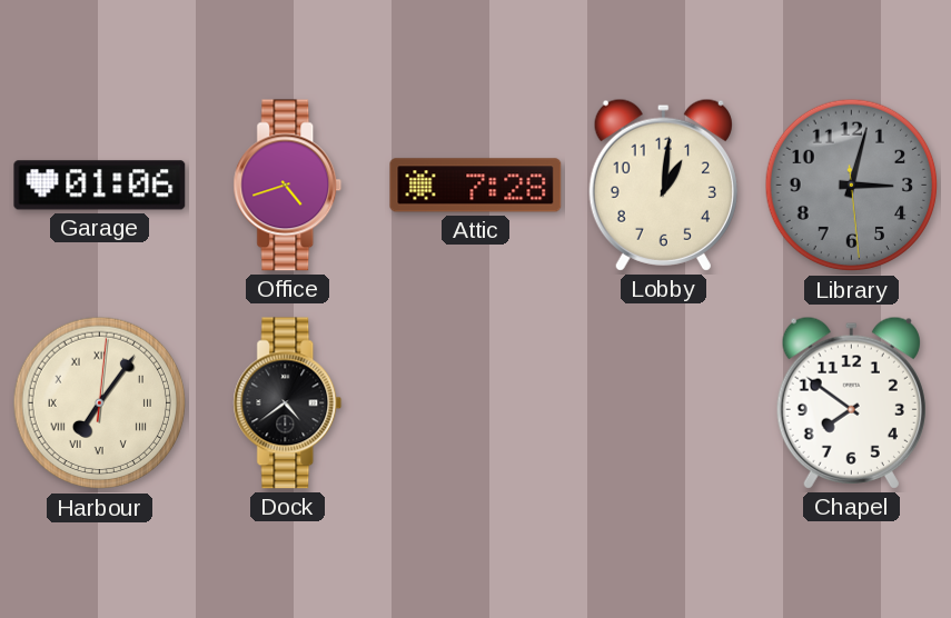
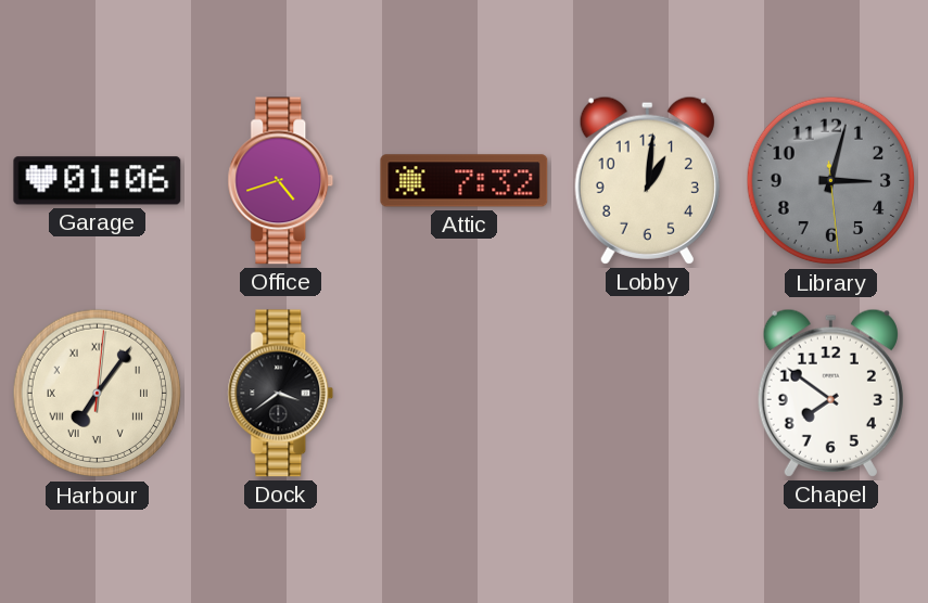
Attic: 7:28 -> 7:32
Dock: 4:39 -> 3:39
